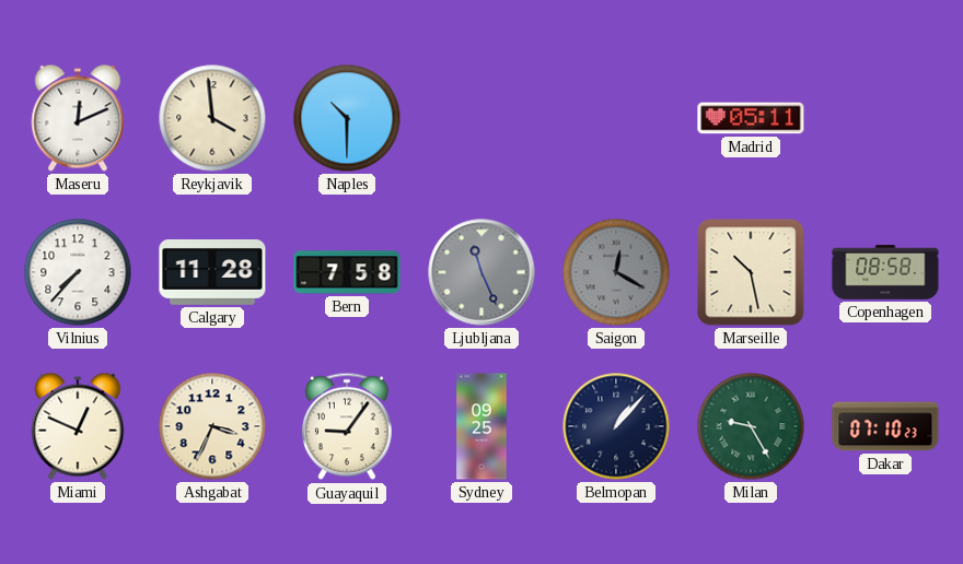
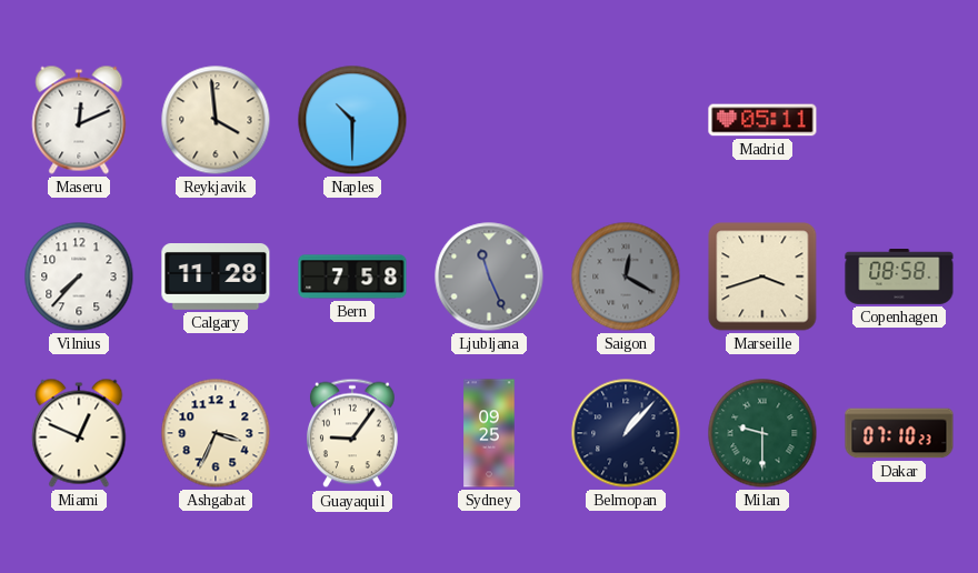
Marseille: 10:28 -> 3:42
Milan: 9:25 -> 9:30
